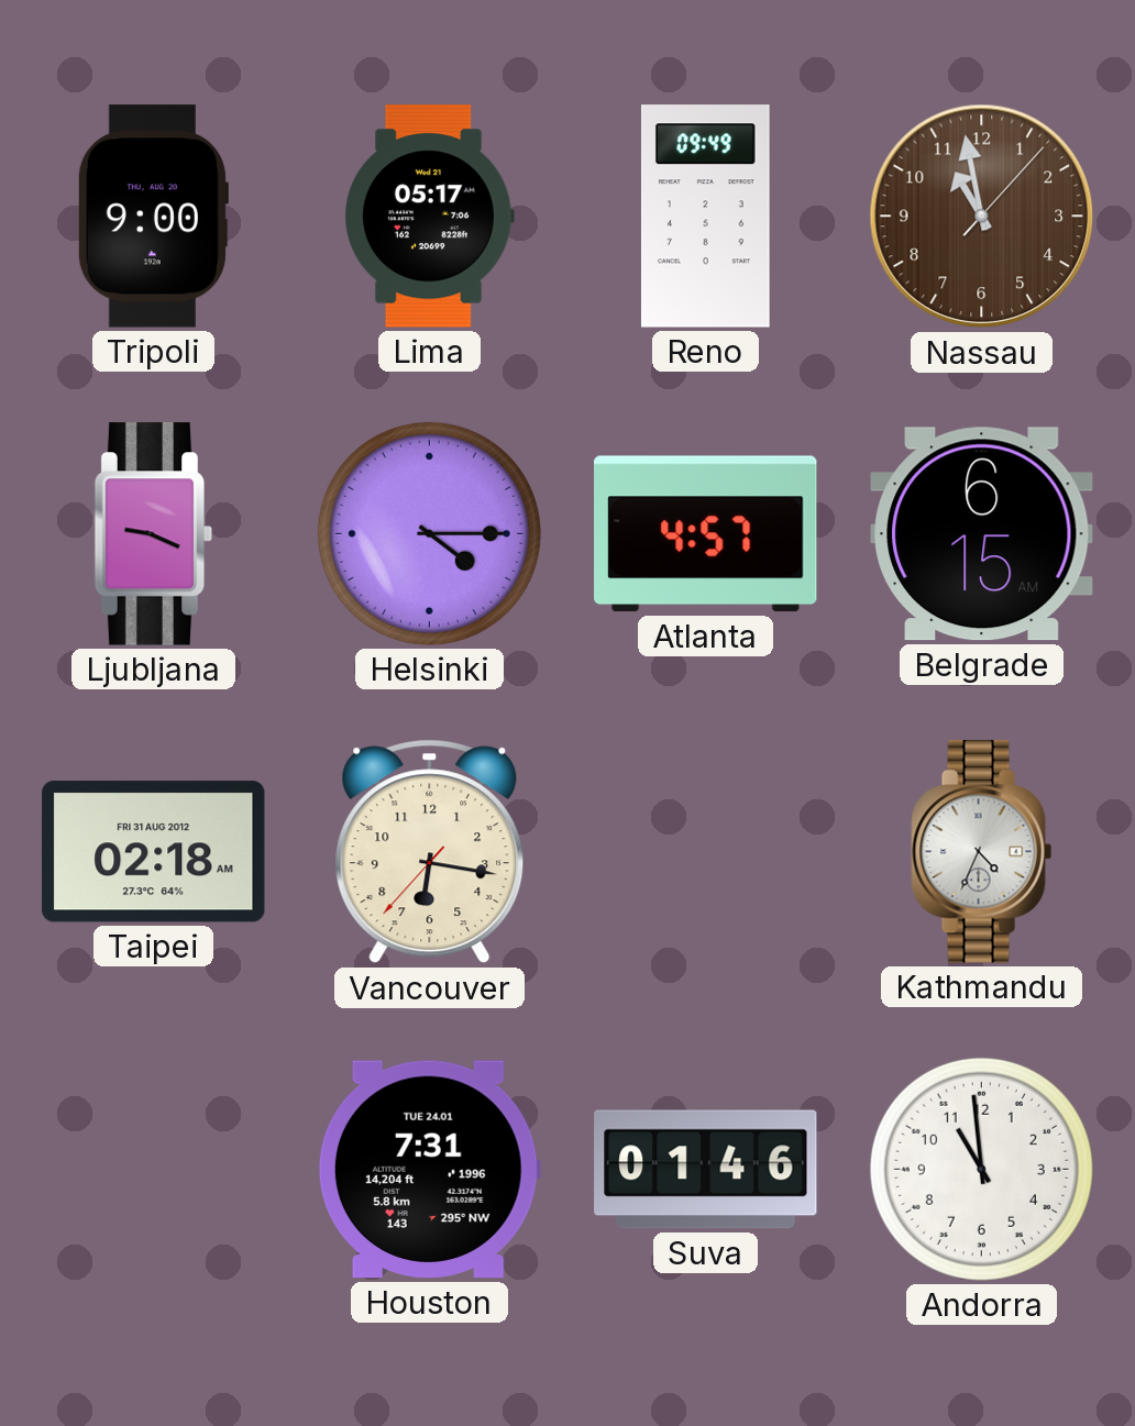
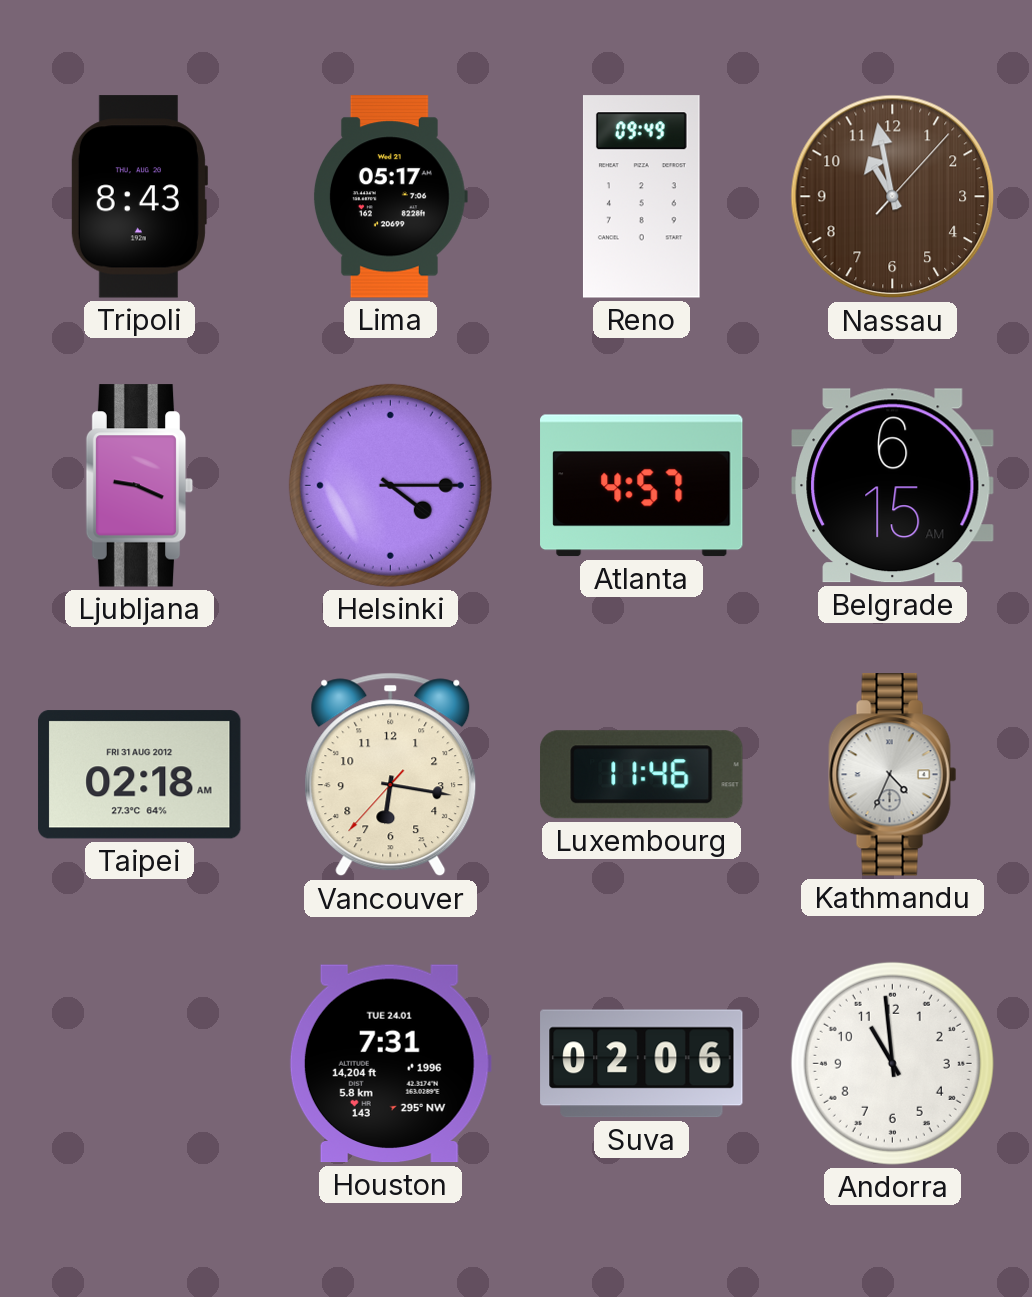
Tripoli: 9:00 -> 8:43
Luxembourg: none -> 11:46
Suva: 01:46 -> 02:06
